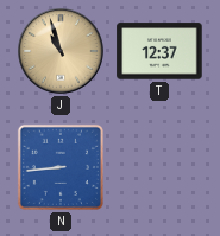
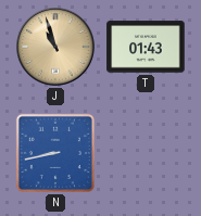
T: 12:37 -> 01:43
N: 8:44 -> 8:43
